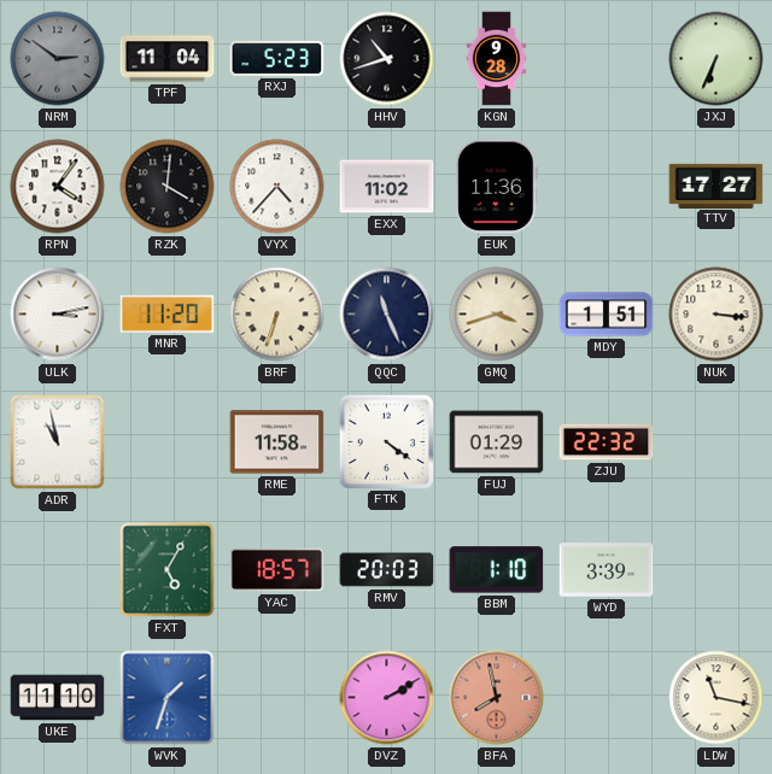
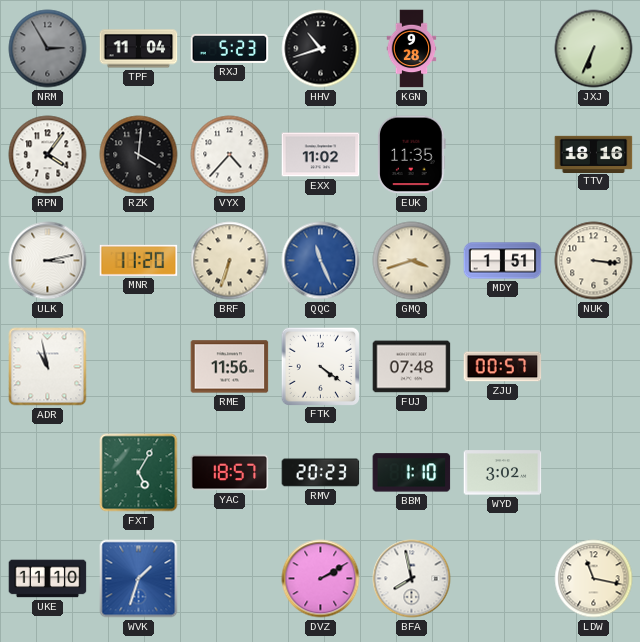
NRM: 2:51 -> 2:55
EUK: 11:36 -> 11:35
TTV: 17:27 -> 18:16
QQC dial: navy -> blue
RME: 11:58 -> 11:56
FUJ: 01:29 -> 07:48
ZJU: 22:32 -> 00:57
RMV: 20:03 -> 20:23
WYD: 3:39 -> 3:02
BFA dial: salmon -> white
